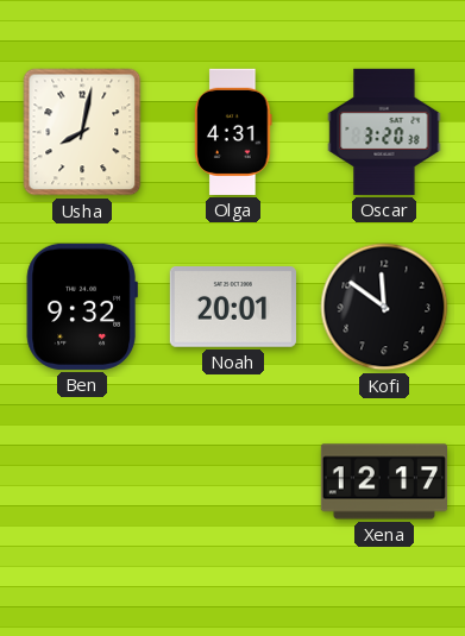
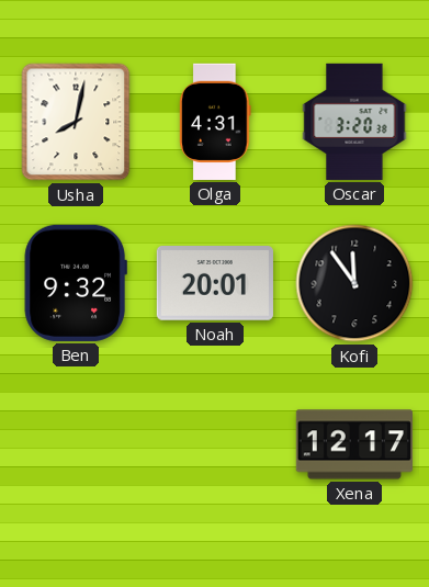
Kofi: 11:51 -> 11:54
